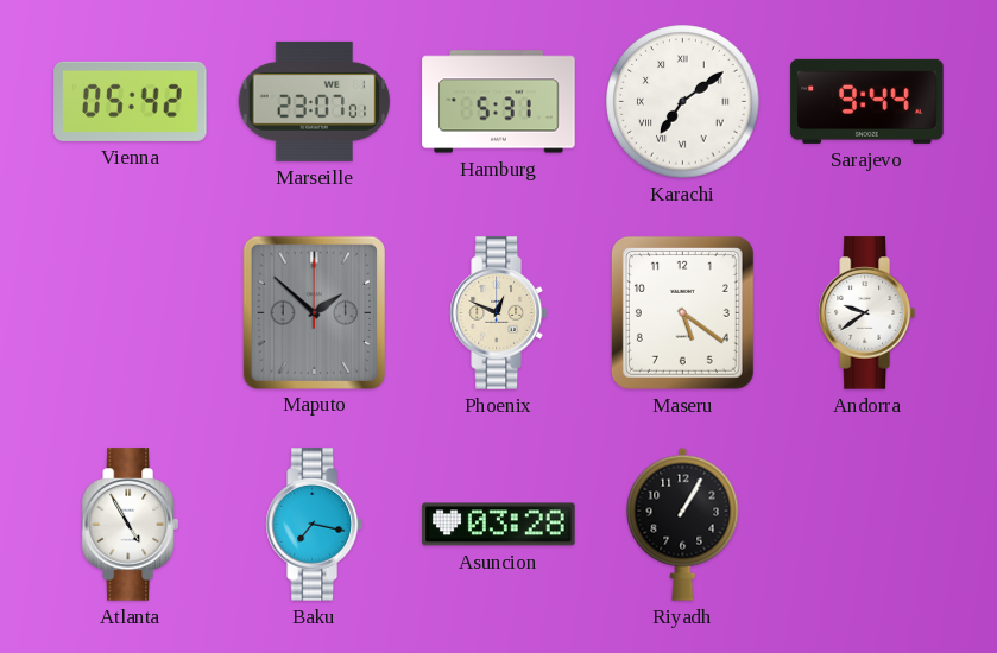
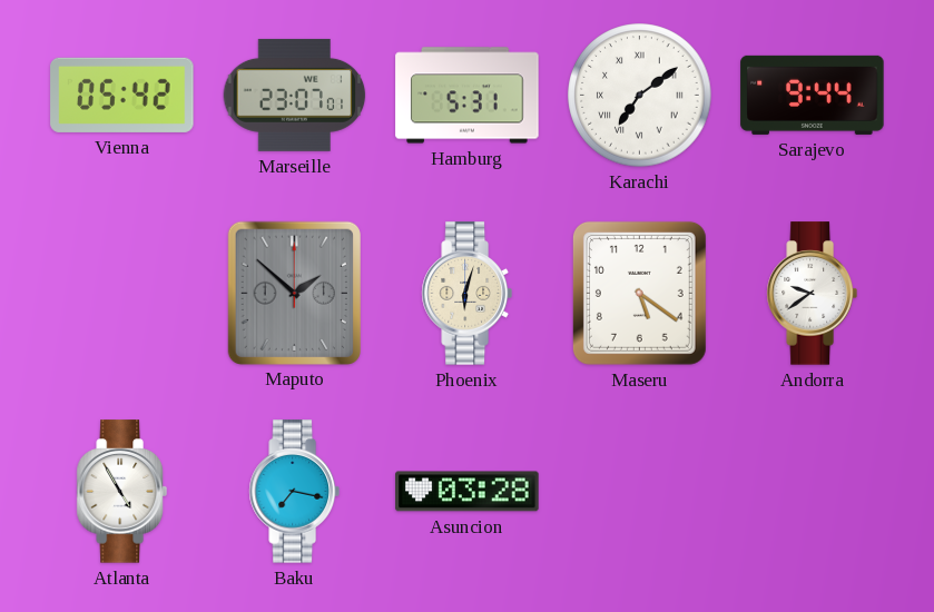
Phoenix: 12:49 -> 6:03
Riyadh: 1:05 -> none
